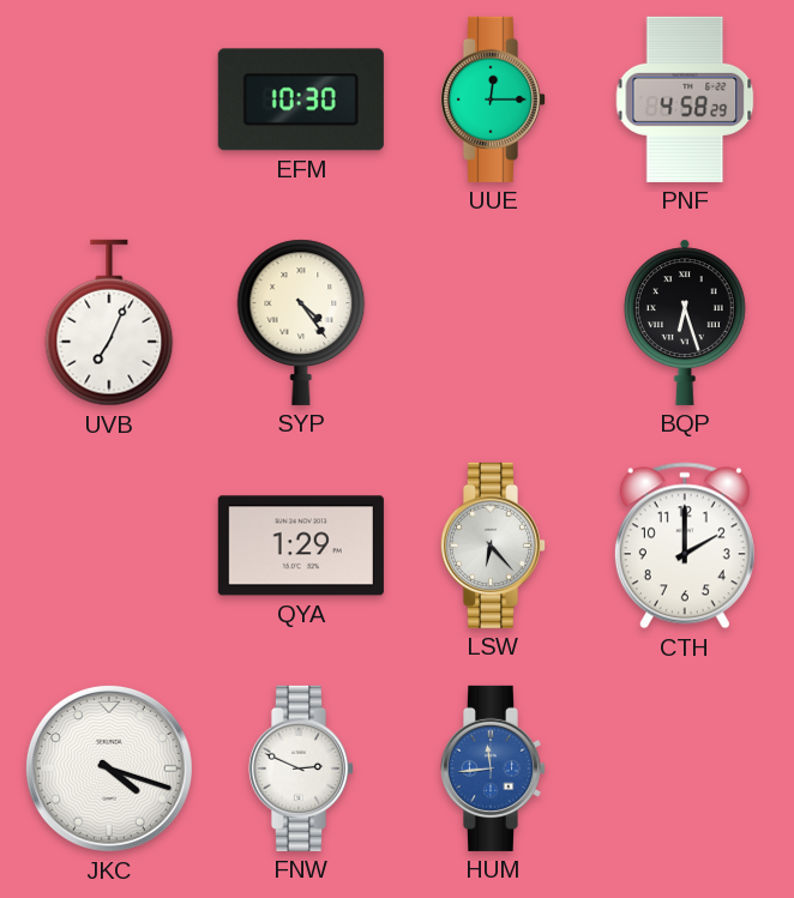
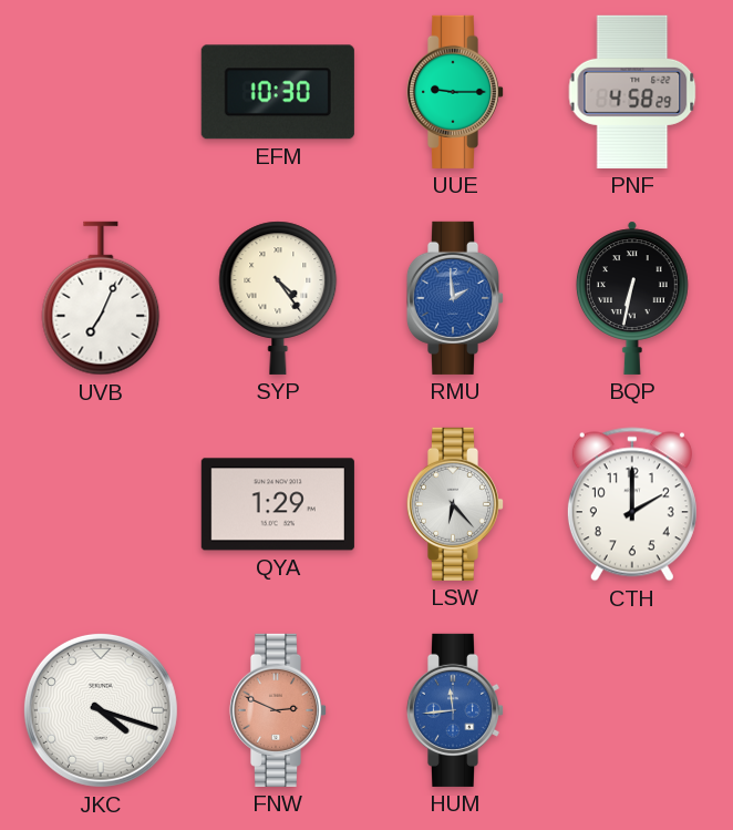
UUE: 12:15 -> 9:15
RMU: none -> 1:59
BQP: 6:27 -> 6:32
FNW dial: white -> salmon
